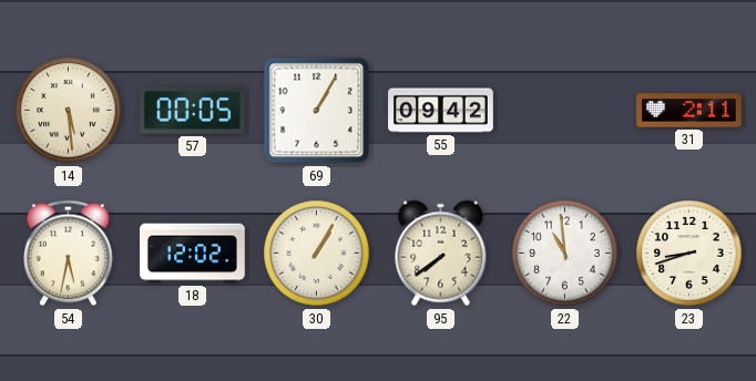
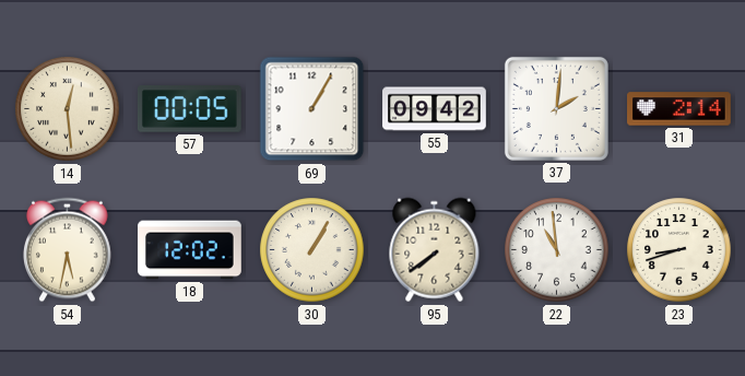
14: 5:29 -> 12:29
37: none -> 2:01
31: 2:11 -> 2:14
